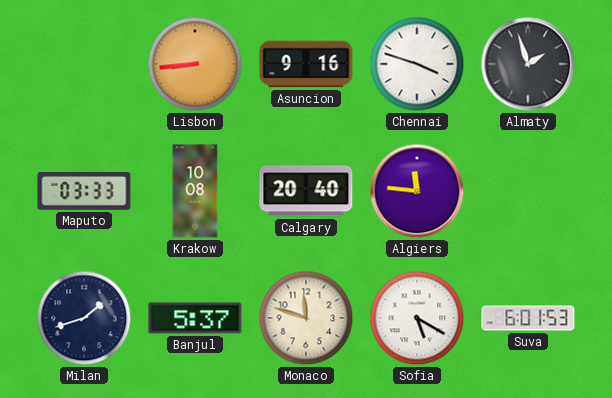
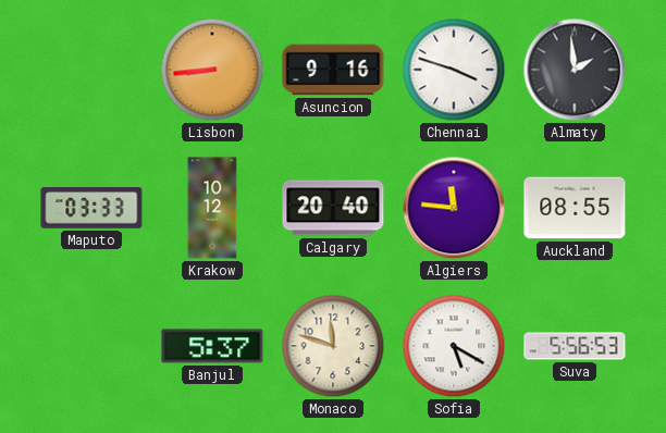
Almaty: 1:57 -> 1:59
Krakow: 10:08 -> 10:12
Auckland: none -> 08:55
Milan: 1:42 -> none
Suva: 6:01 -> 5:56
